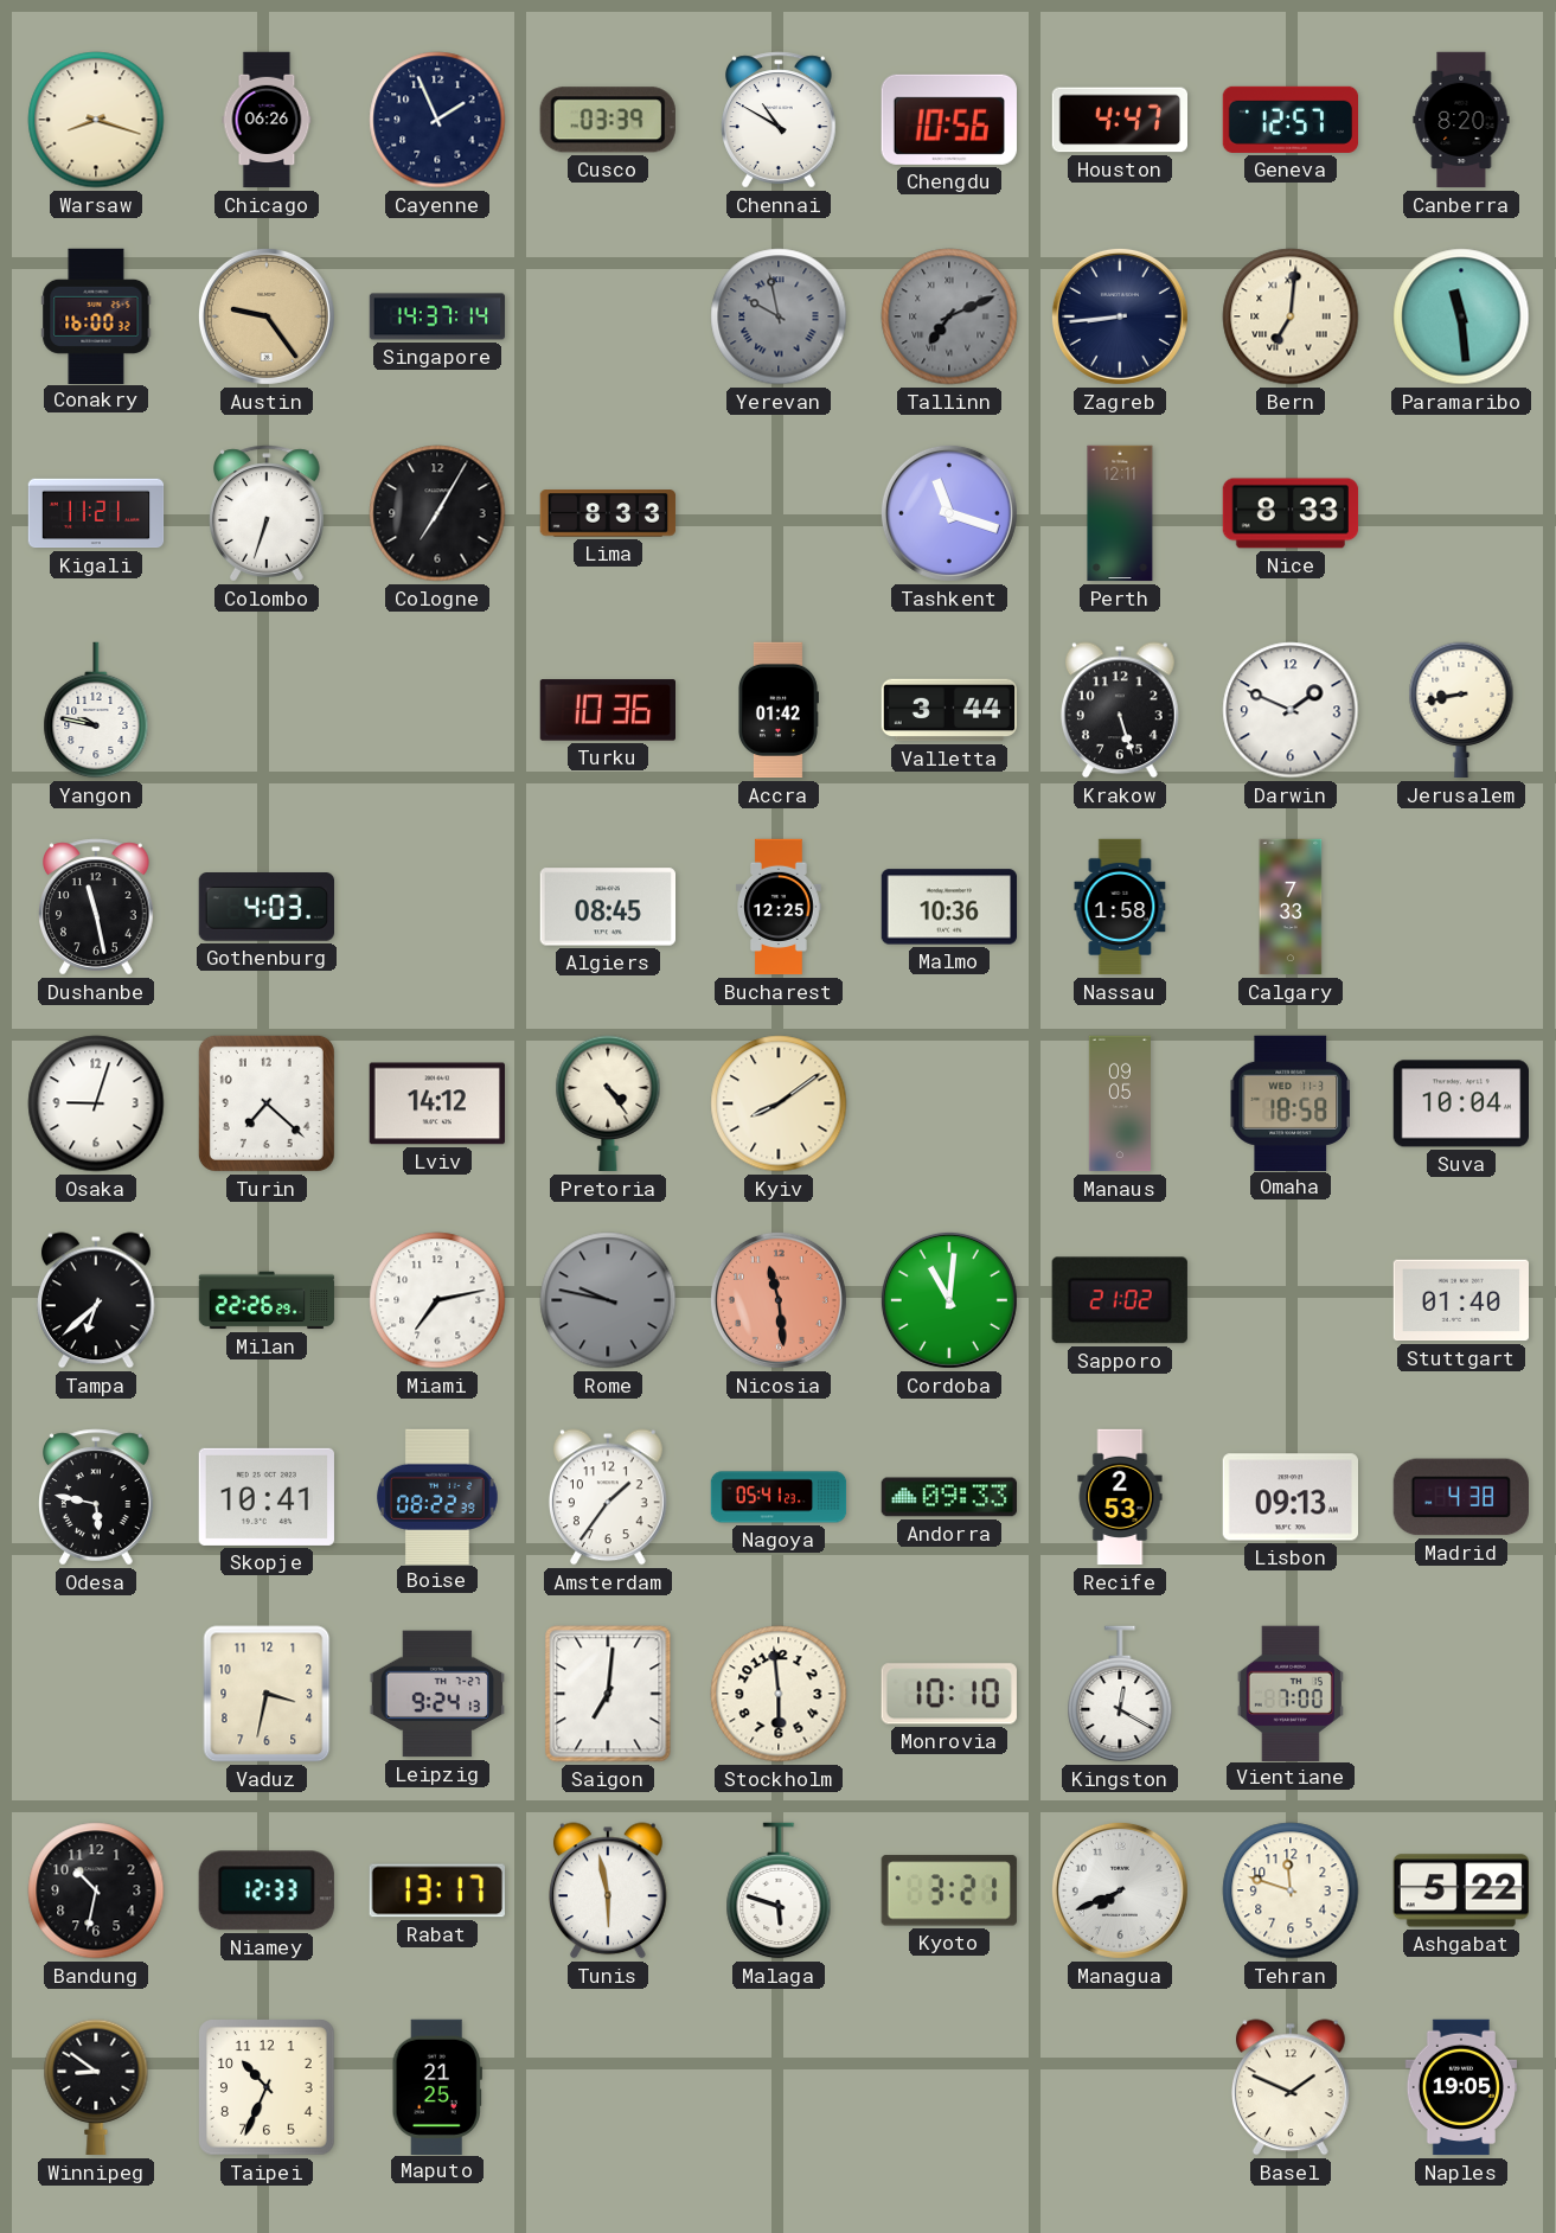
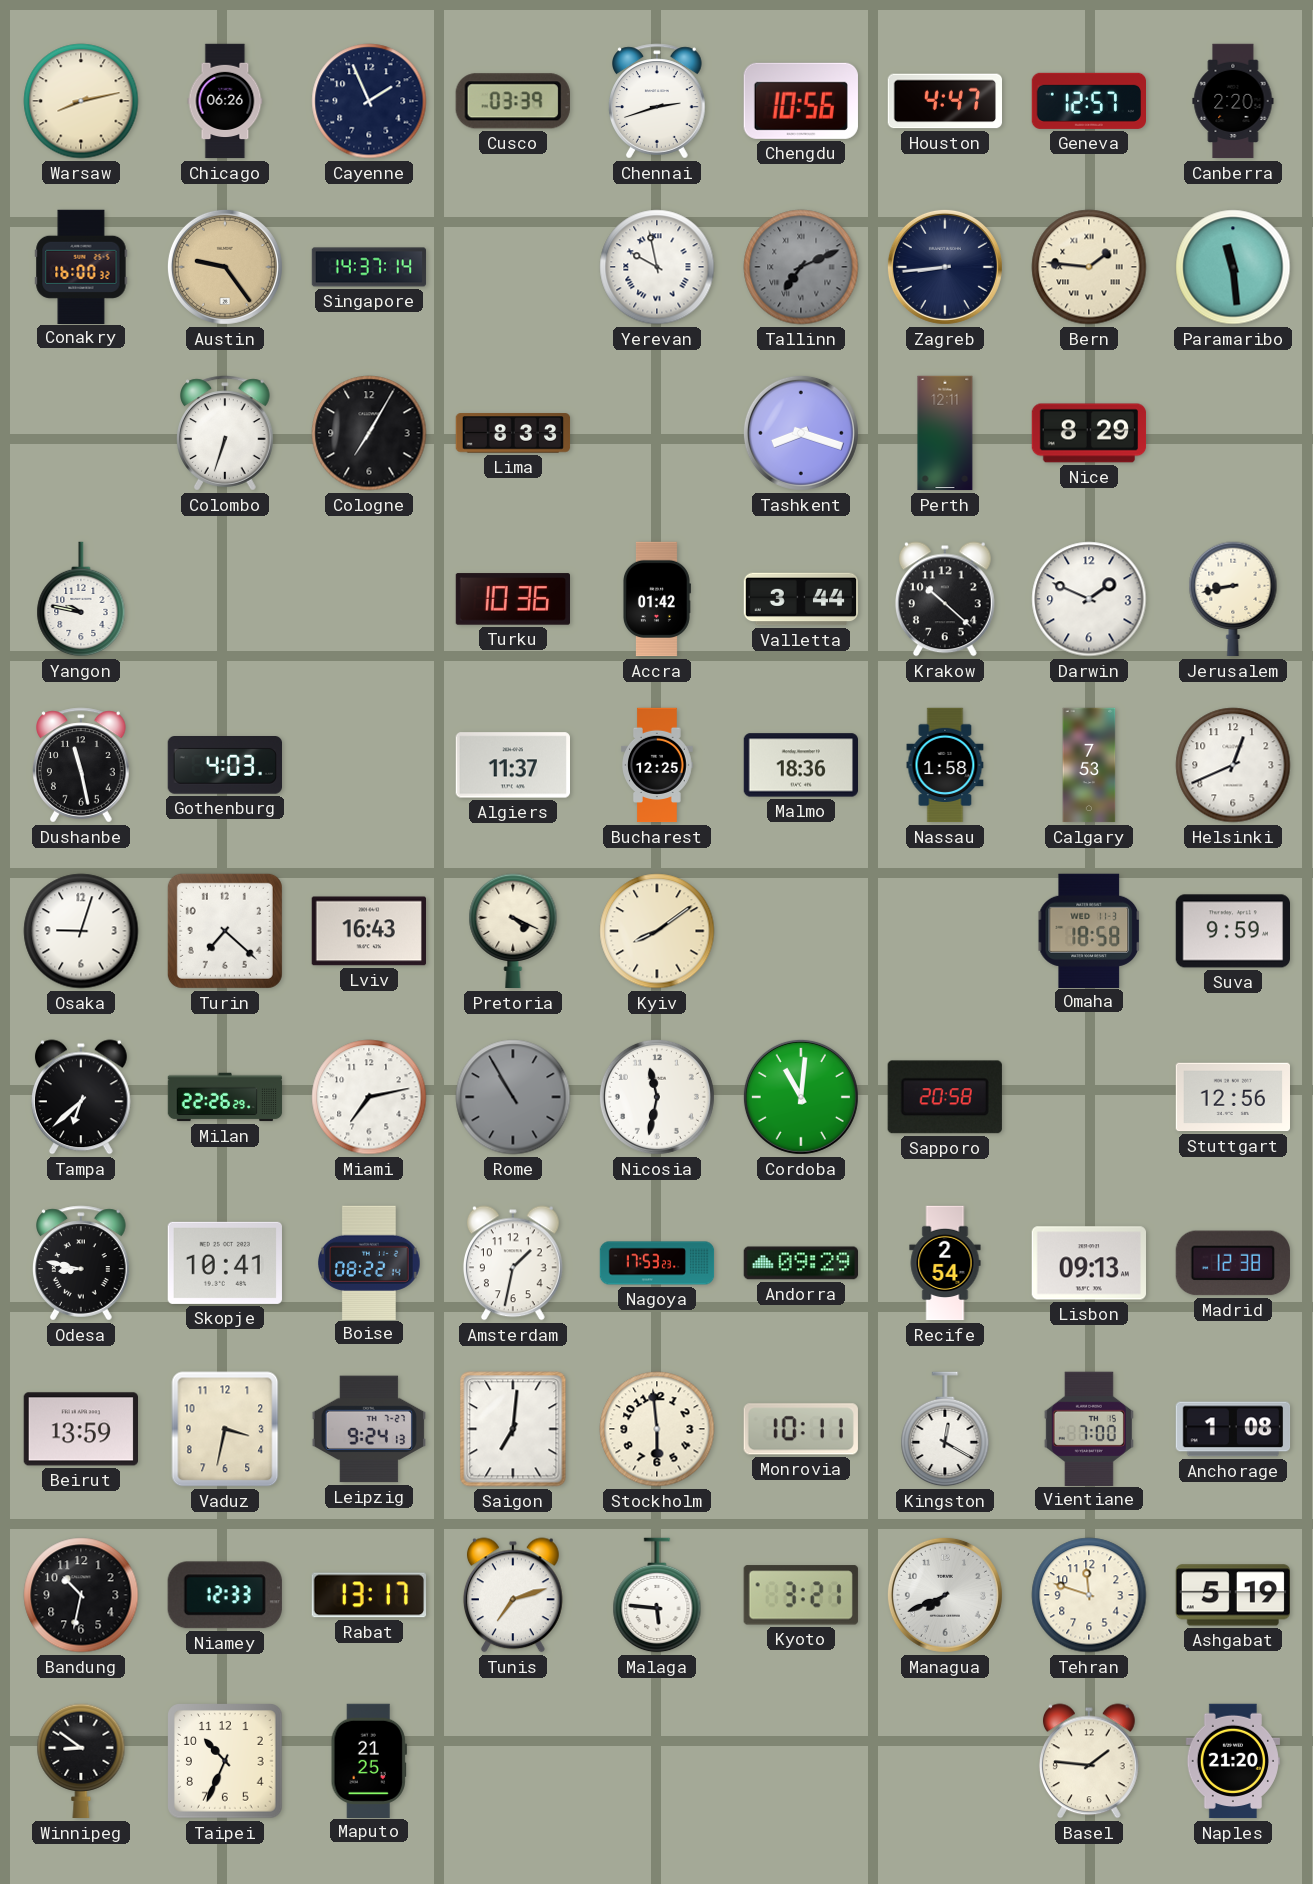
Warsaw: 8:18 -> 8:13
Chennai: 10:50 -> 2:42
Canberra: 8:20 -> 2:20
Yerevan dial: grey -> white
Bern: 7:01 -> 1:46
Kigali: 11:21 -> none
Tashkent: 11:18 -> 8:18
Nice: 8:33 -> 8:29
Krakow: 5:27 -> 10:22
Algiers: 08:45 -> 11:37
Malmo: 10:36 -> 18:36
Calgary: 7:33 -> 7:53
Helsinki: none -> 12:41
Lviv: 14:12 -> 16:43
Pretoria: 4:24 -> 4:19
Manaus: 09:05 -> none
Suva: 10:04 -> 9:59
Rome: 9:47 -> 10:55
Nicosia: 11:29 -> 11:32
Nicosia dial: salmon -> white
Sapporo: 21:02 -> 20:58
Stuttgart: 01:40 -> 12:56
Odesa: 5:47 -> 8:47
Boise: 08:22:39 -> 08:22:14
Amsterdam: 1:36 -> 1:32
Nagoya: 05:41 -> 17:53
Andorra: 09:33 -> 09:29
Recife: 2:53 -> 2:54
Madrid: 4:38 -> 12:38
Beirut: none -> 13:59
Monrovia: 10:10 -> 10:11
Anchorage: none -> 1:08
Tunis: 5:58 -> 7:12
Malaga: 5:48 -> 5:46
Ashgabat: 5:22 -> 5:19
Basel: 1:49 -> 1:46
Naples: 19:05 -> 21:20
